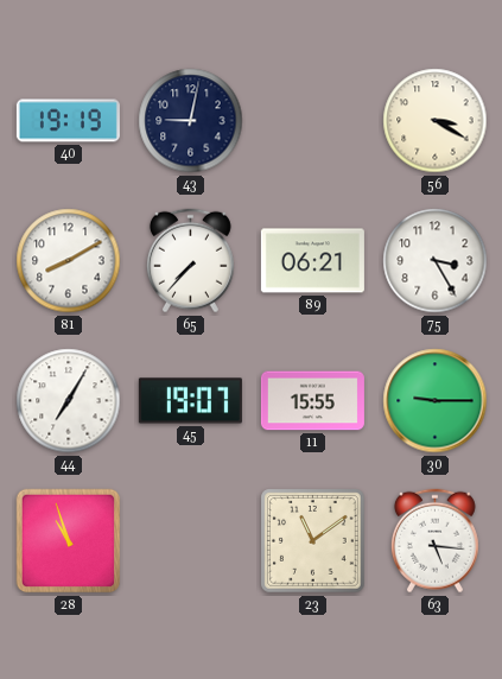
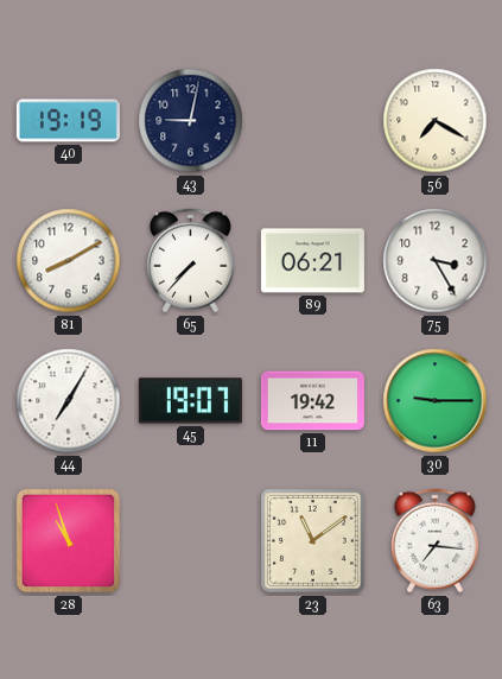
56: 3:20 -> 7:20
11: 15:55 -> 19:42
63: 5:16 -> 7:16
